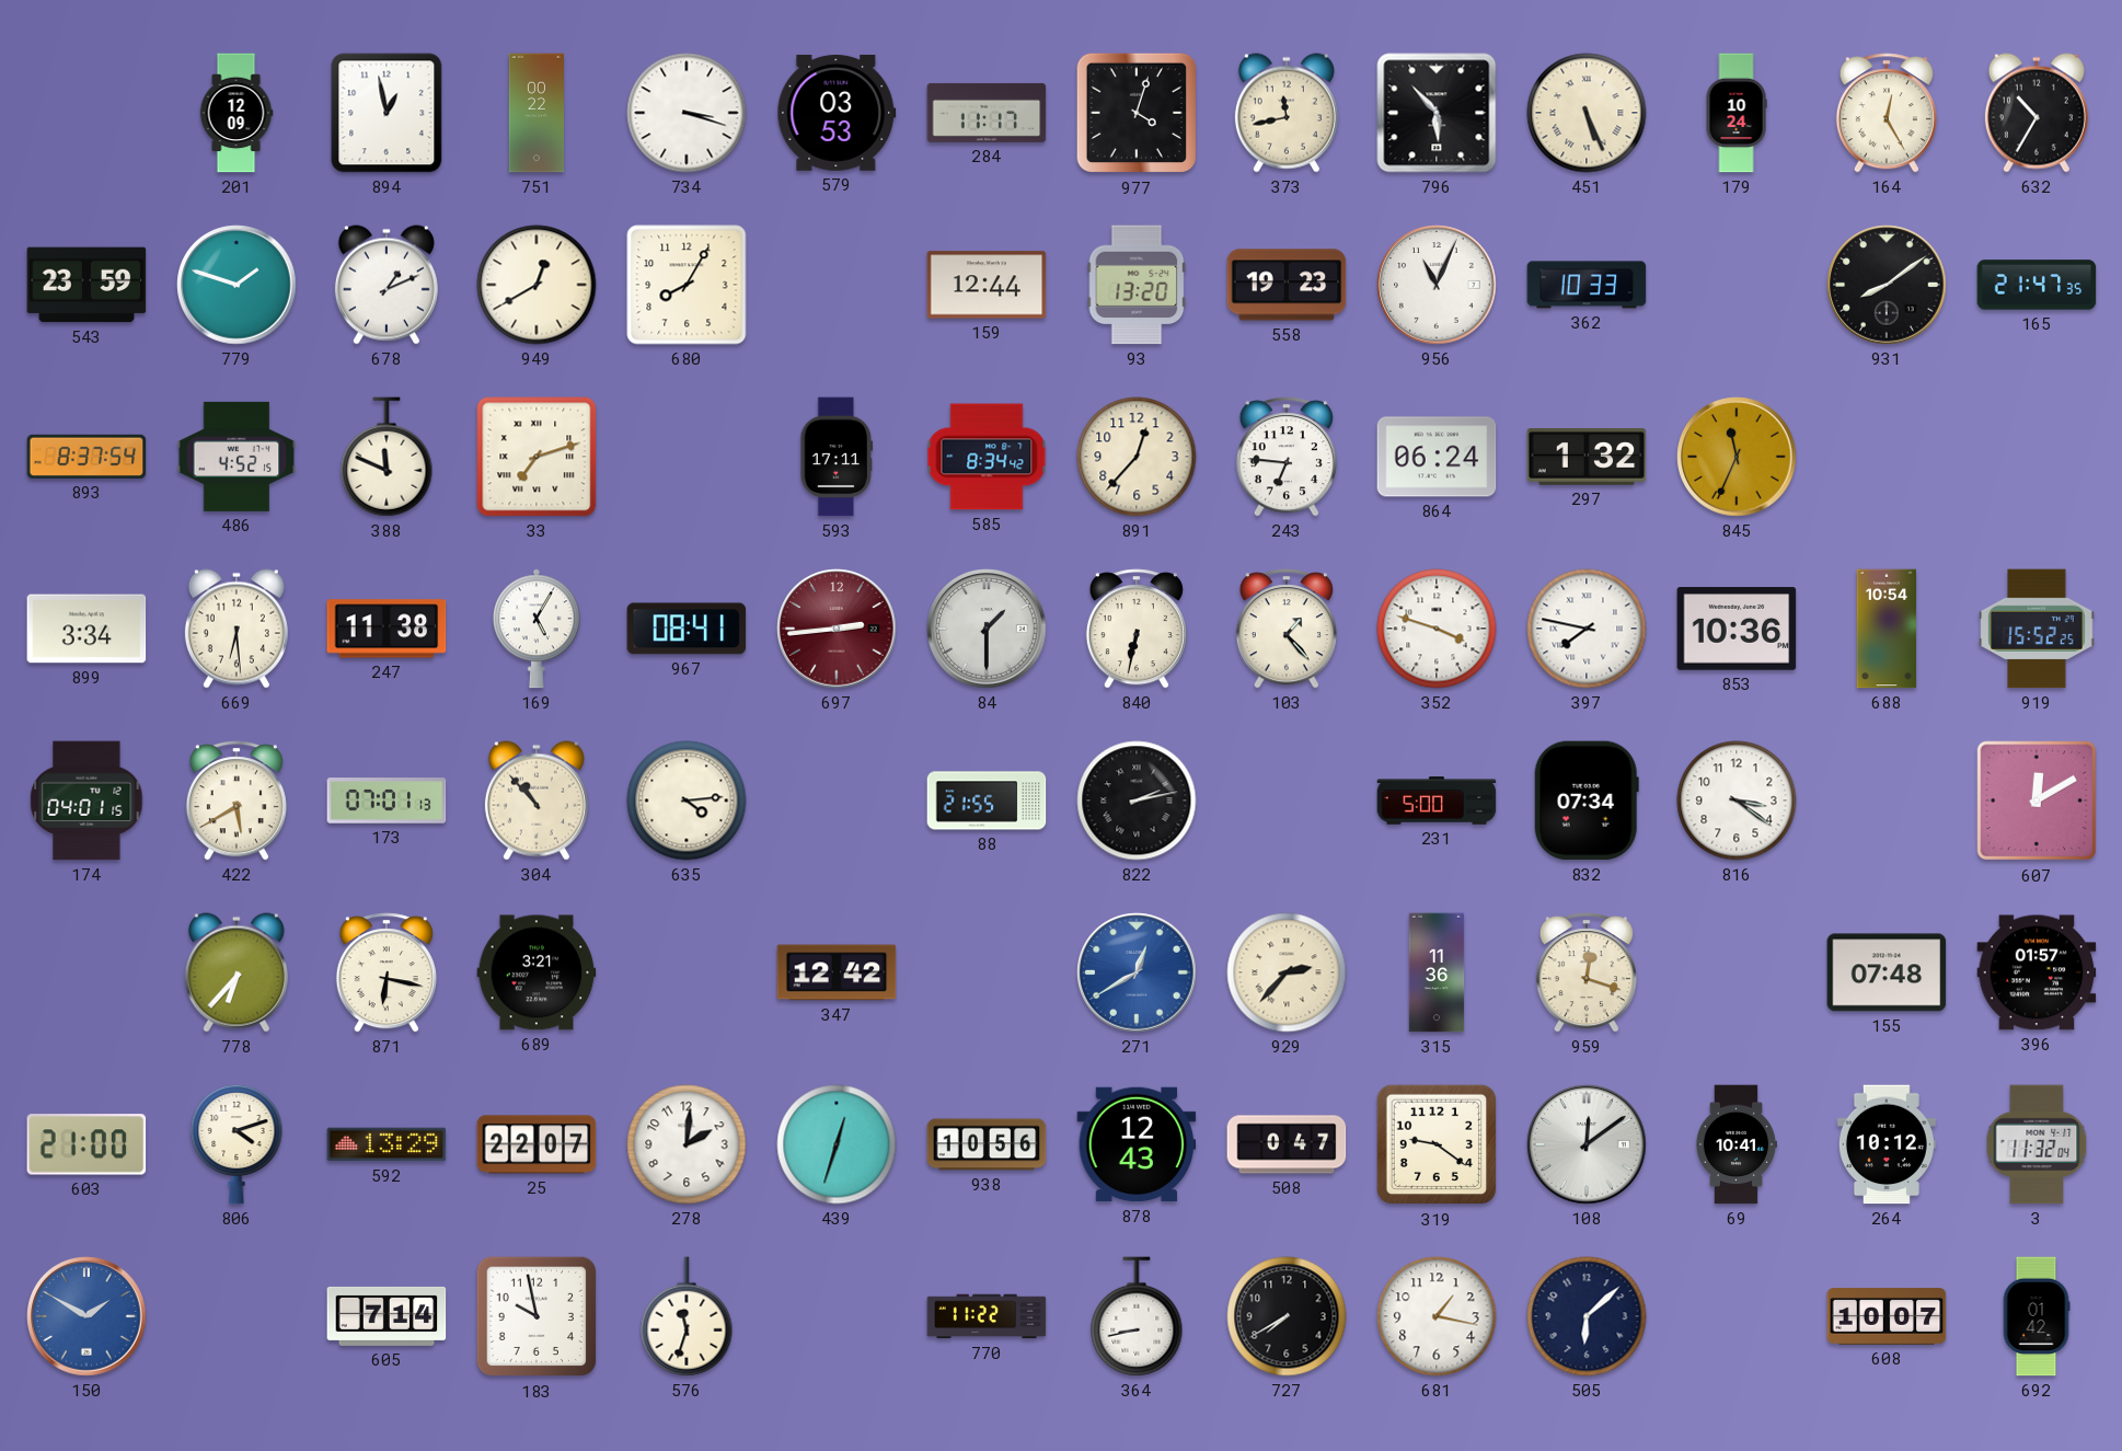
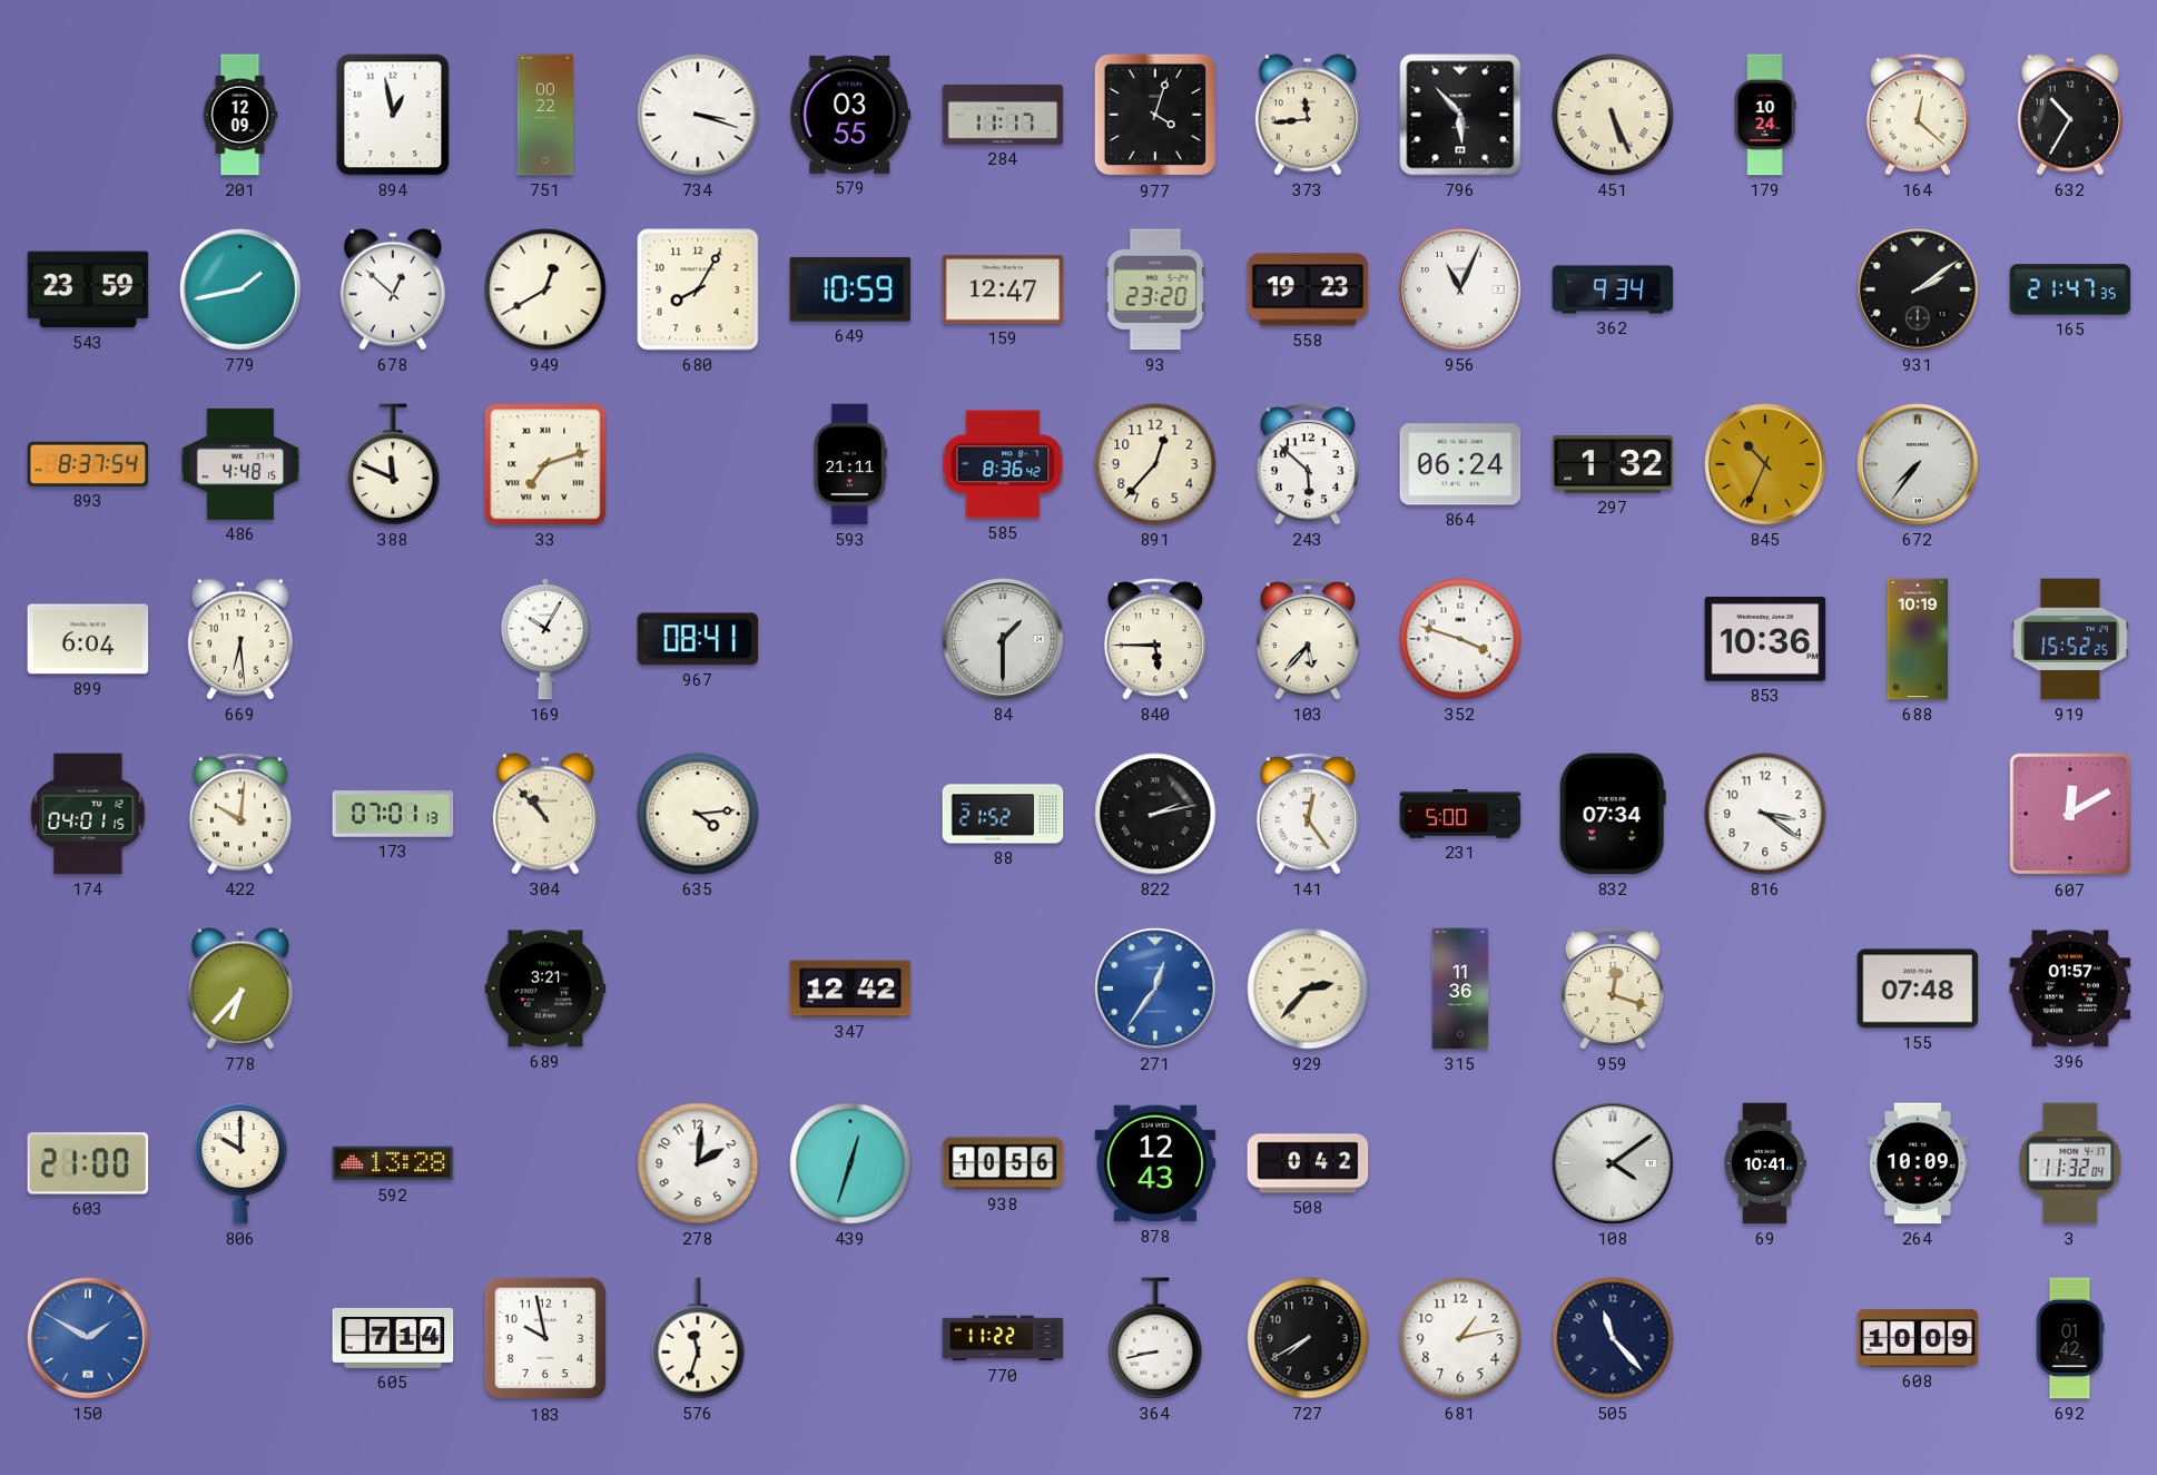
579: 03:53 -> 03:55
373: 11:43 -> 11:44
164: 12:25 -> 12:22
779: 1:48 -> 1:43
678: 1:11 -> 12:52
649: none -> 10:59
159: 12:44 -> 12:47
93: 13:20 -> 23:20
362: 10:33 -> 9:34
931: 8:09 -> 2:09
486: 4:52 -> 4:48
593: 17:11 -> 21:11
585: 8:34 -> 8:36
243: 6:46 -> 5:52
845: 11:34 -> 10:34
672: none -> 7:36
899: 3:34 -> 6:04
247: 11:38 -> none
169: 5:05 -> 10:05
697: 2:44 -> none
840: 6:32 -> 5:45
103: 1:23 -> 5:37
397: 7:47 -> none
688: 10:54 -> 10:19
422: 5:40 -> 10:01
88: 21:55 -> 21:52
141: none -> 12:24
871: 6:17 -> none
271: 12:40 -> 12:36
806: 4:12 -> 10:00
592: 13:29 -> 13:28
25: 22:07 -> none
508: 0:47 -> 0:42
319: 9:21 -> none
108: 12:09 -> 4:09
264: 10:12 -> 10:09
681: 1:17 -> 1:13
505: 6:08 -> 11:23
608: 10:07 -> 10:09
